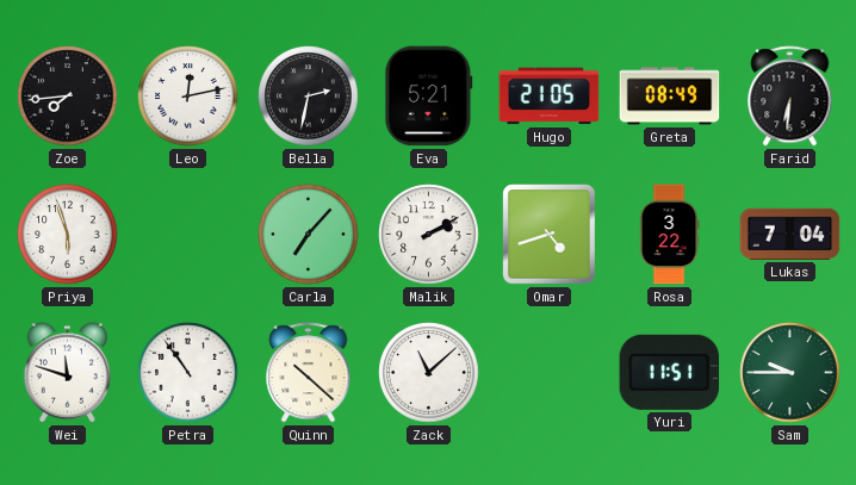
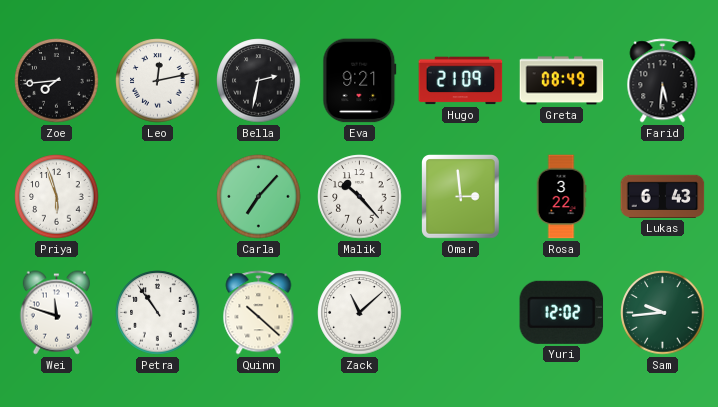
Eva: 5:21 -> 9:21
Hugo: 21:05 -> 21:09
Farid: 6:31 -> 5:31
Malik: 2:10 -> 10:23
Omar: 4:42 -> 2:59
Lukas: 7:04 -> 6:43
Yuri: 11:51 -> 12:02
Sam: 9:45 -> 9:44
